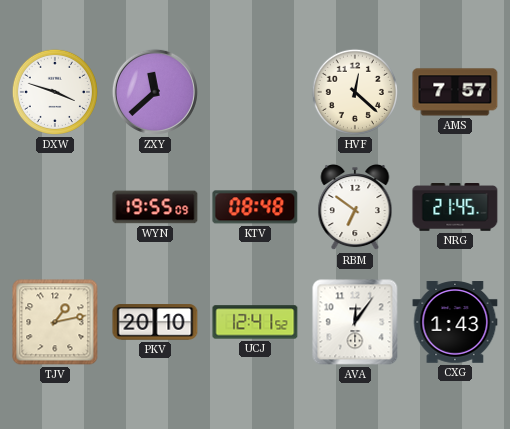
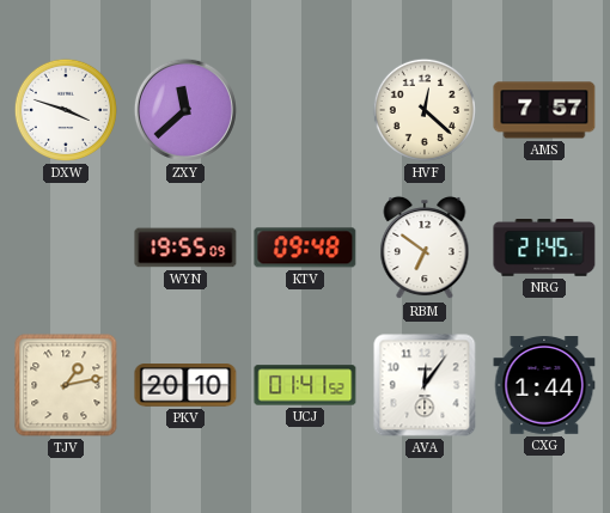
KTV: 08:48 -> 09:48
UCJ: 12:41 -> 01:41
CXG: 1:43 -> 1:44
